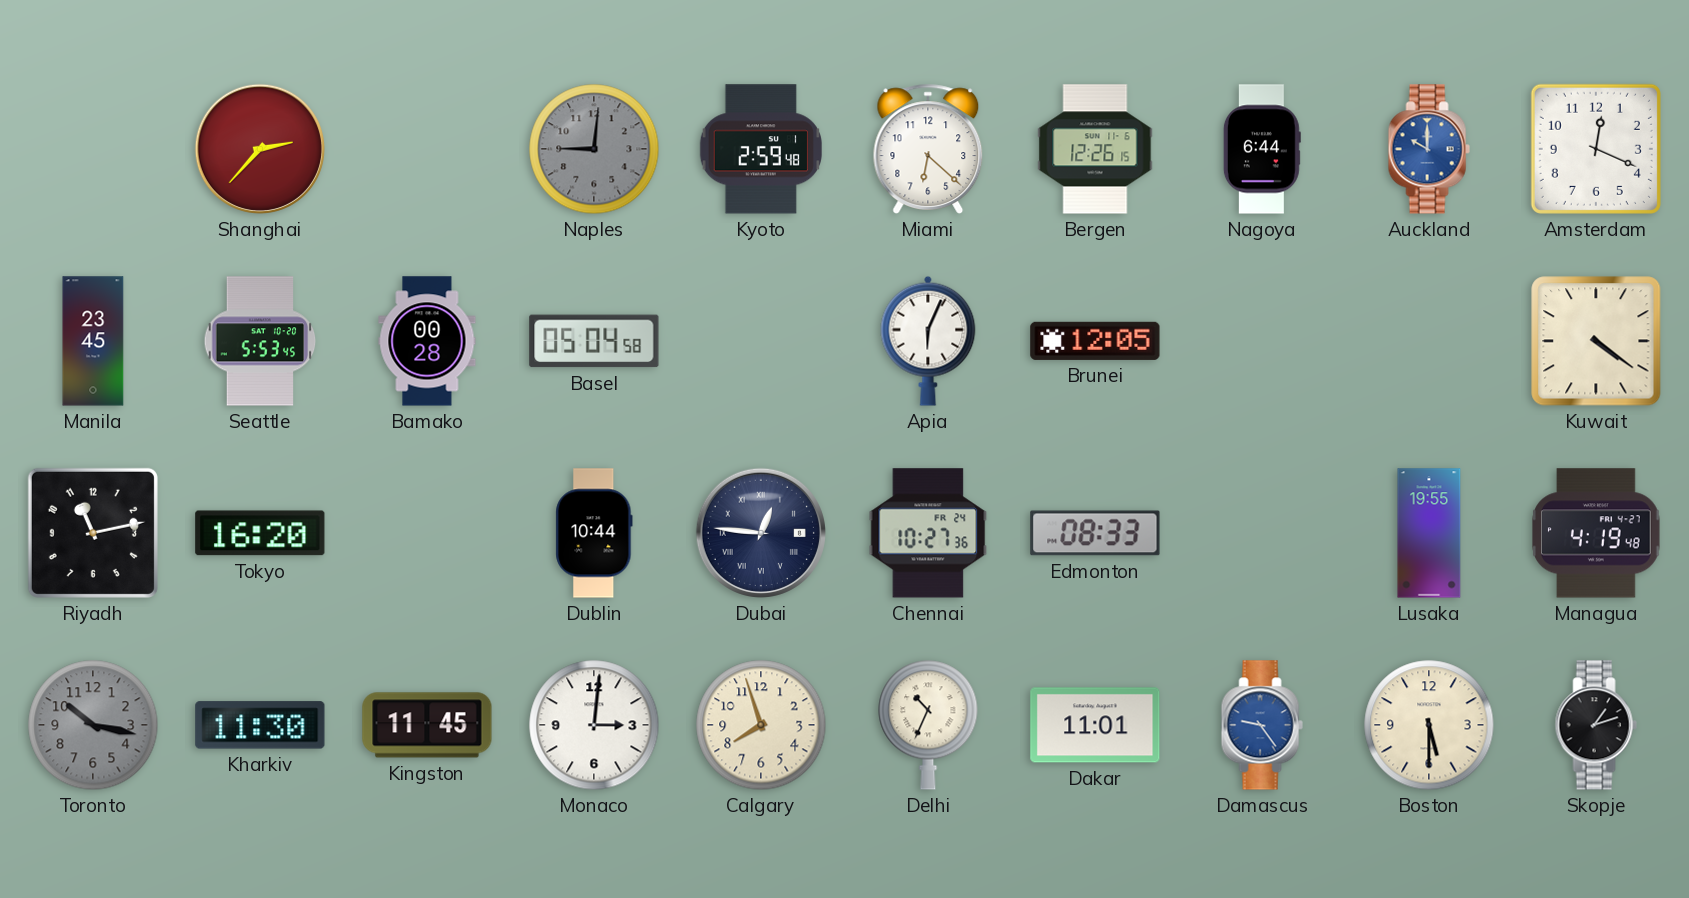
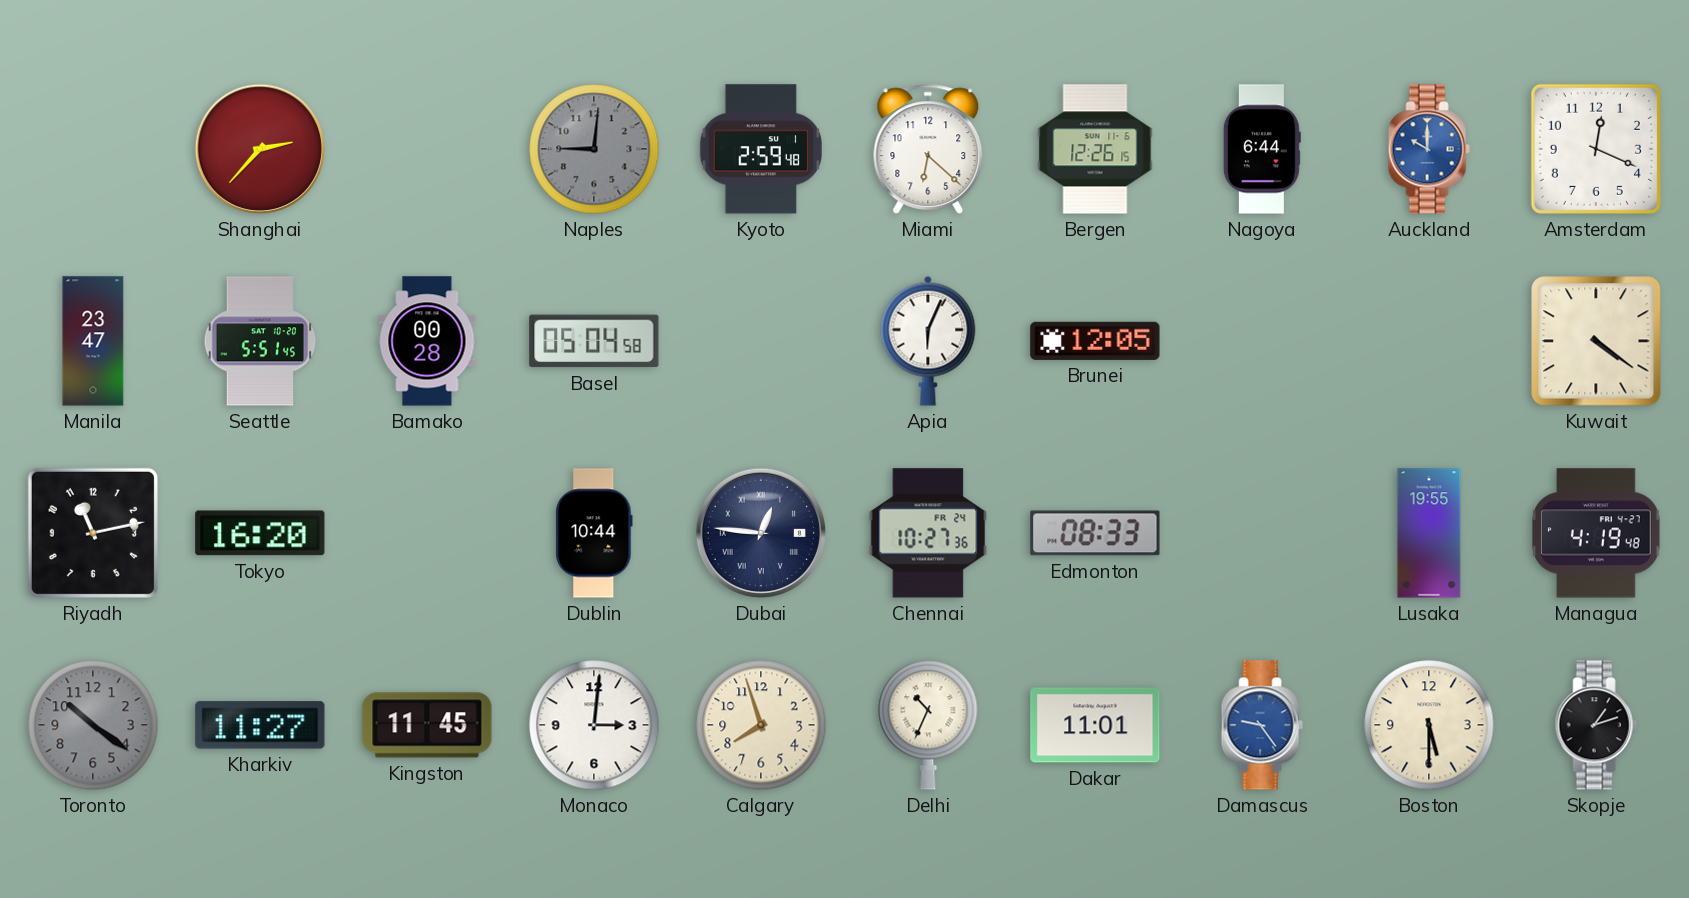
Manila: 23:45 -> 23:47
Seattle: 5:53 -> 5:51
Toronto: 10:17 -> 10:21
Kharkiv: 11:30 -> 11:27
